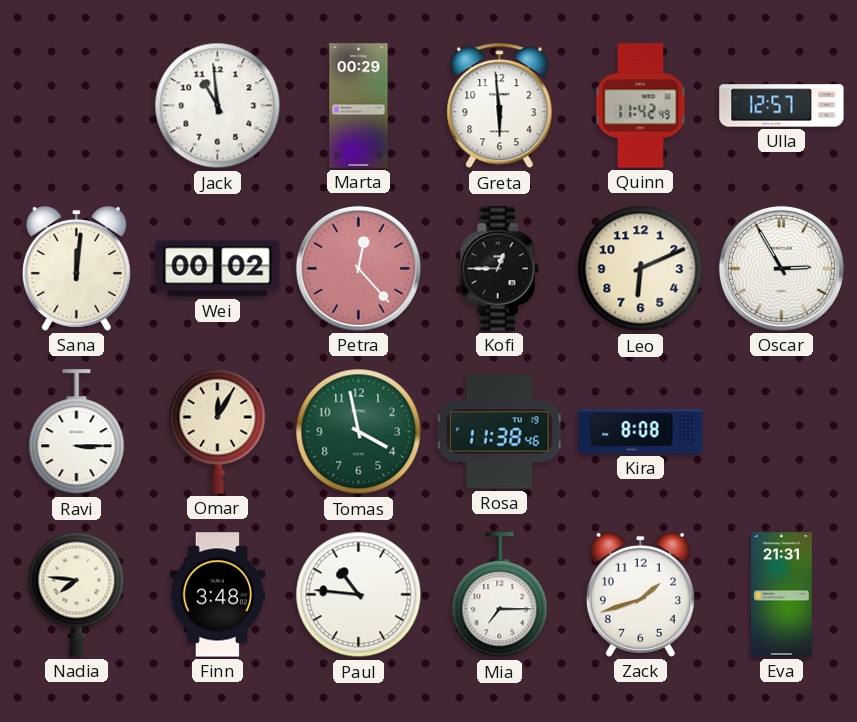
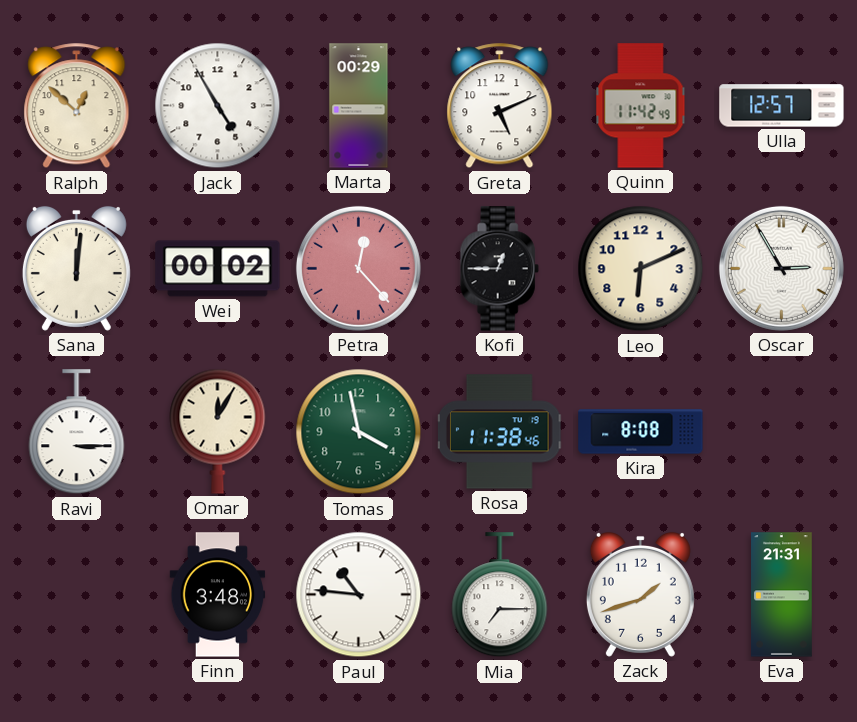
Ralph: none -> 12:52
Jack: 10:59 -> 4:55
Greta: 5:59 -> 5:11
Nadia: 7:46 -> none
